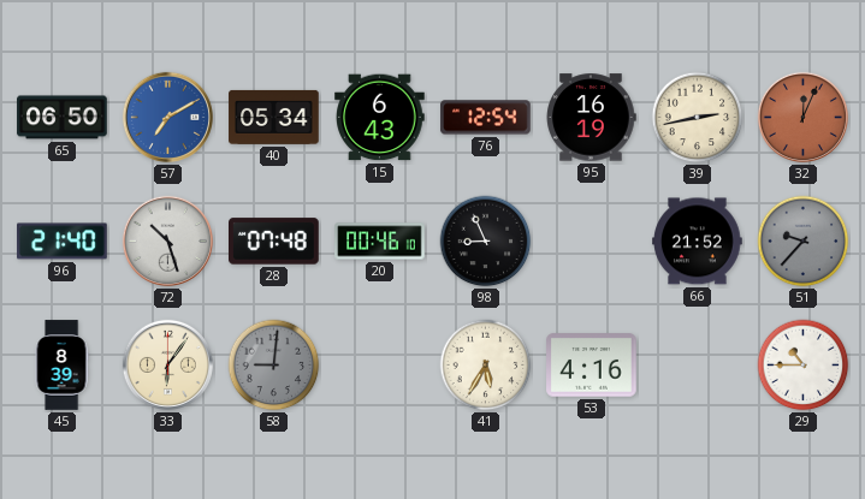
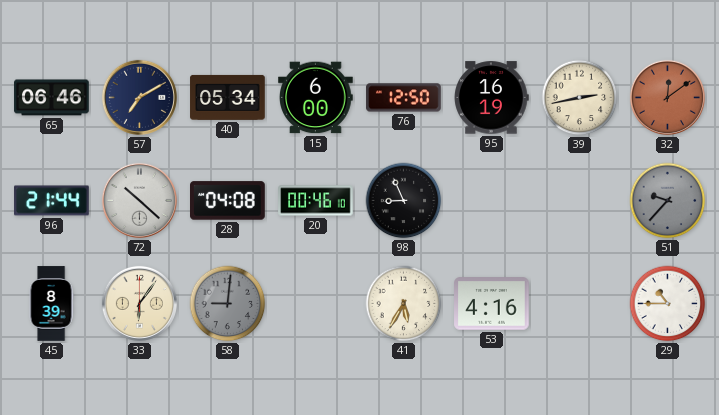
65: 06:50 -> 06:46
57 dial: blue -> navy
15: 6:43 -> 6:00
76: 12:54 -> 12:50
32: 12:04 -> 12:09
96: 21:40 -> 21:44
72: 10:27 -> 10:22
28: 07:48 -> 04:08
66: 21:52 -> none
